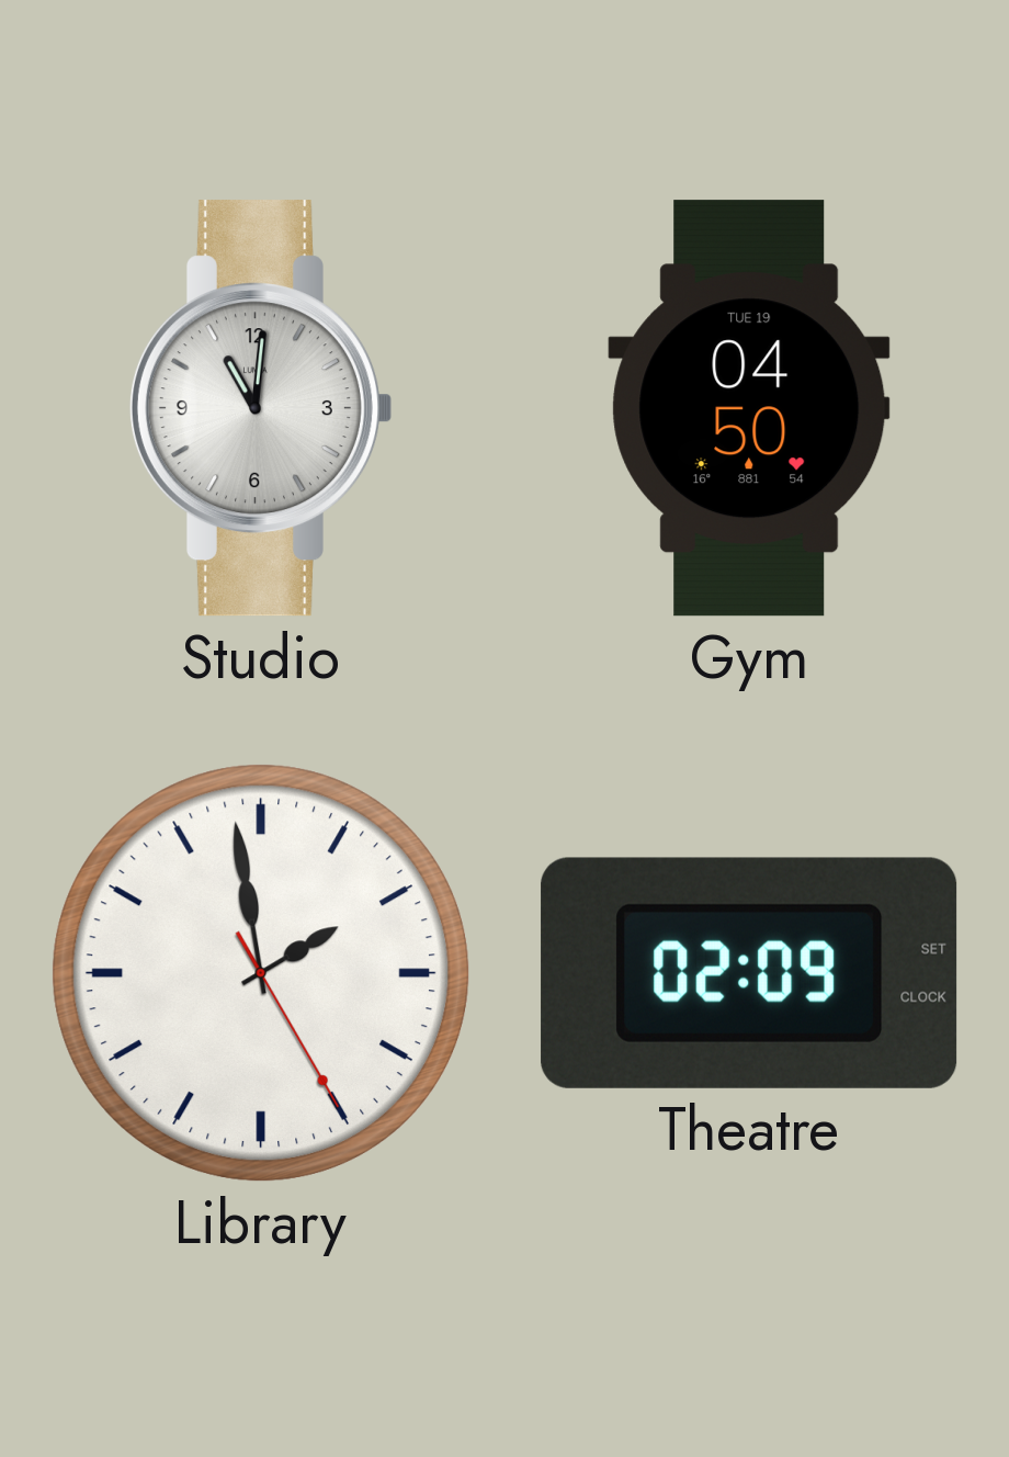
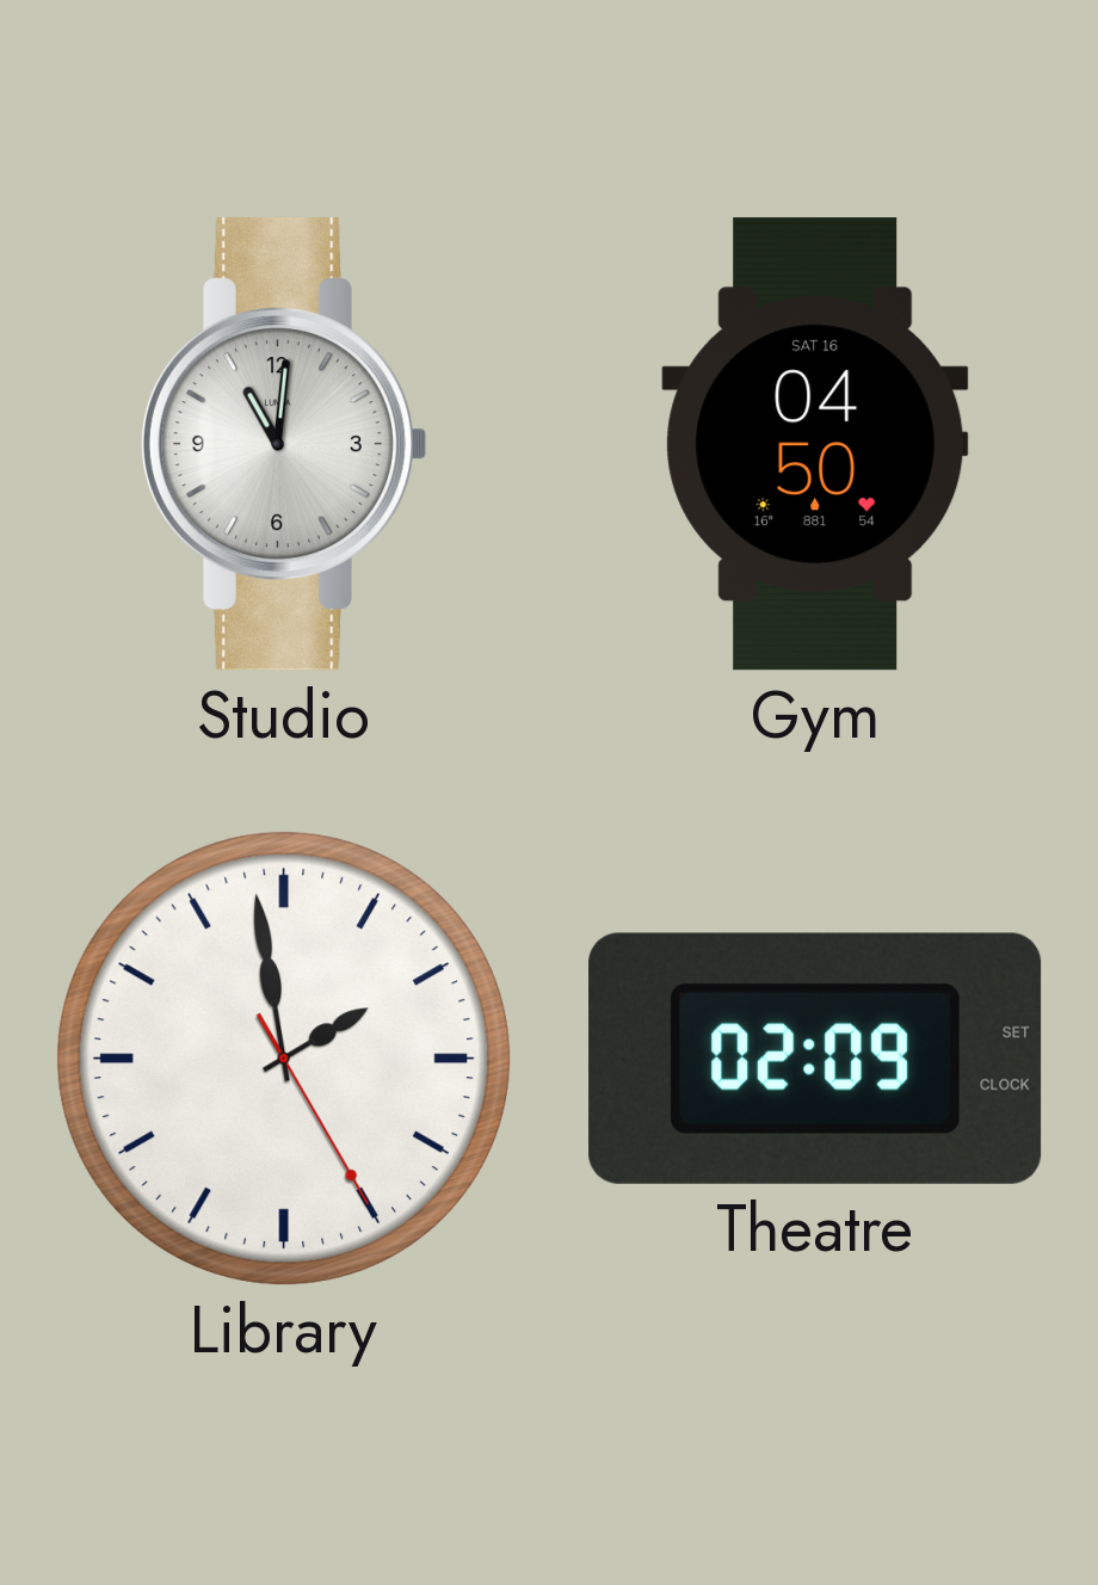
Gym date: TUE 19 -> SAT 16
